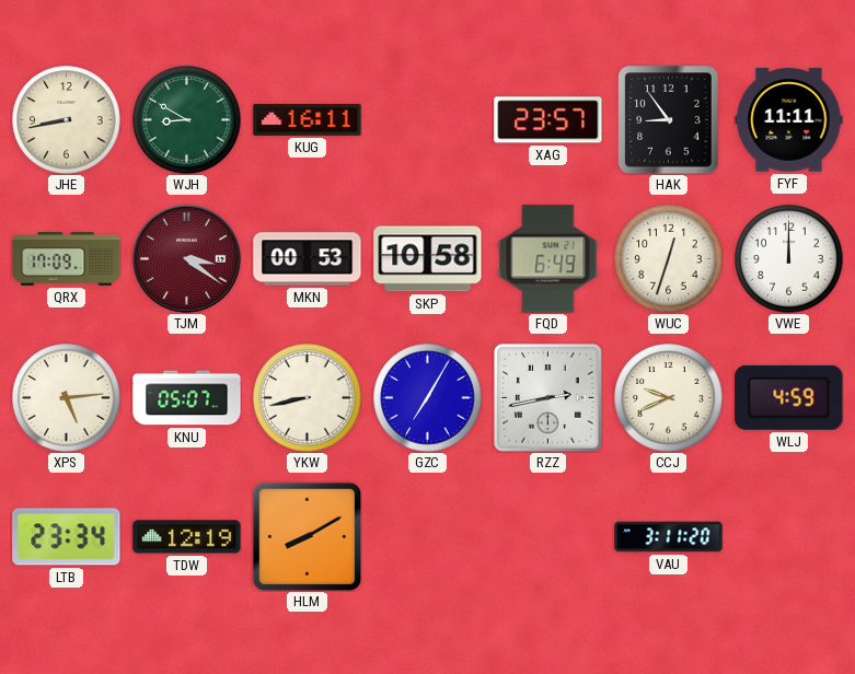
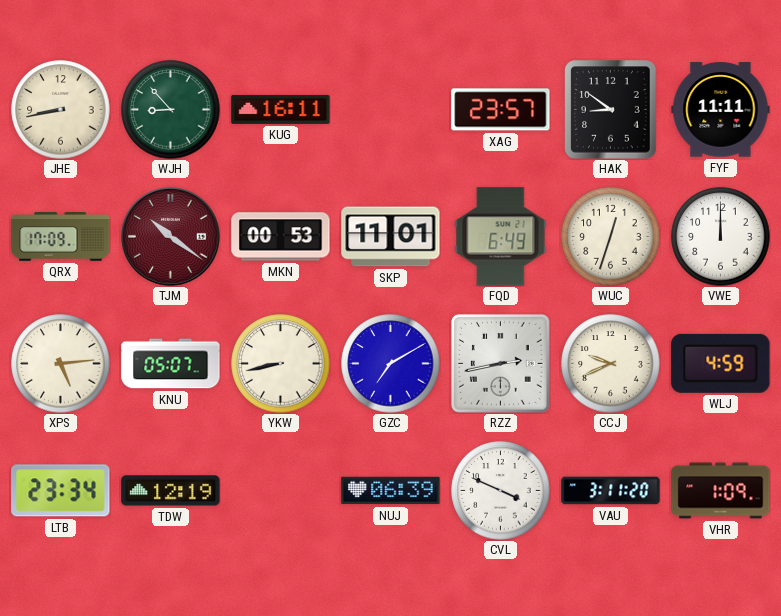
WJH: 8:50 -> 8:53
HAK: 8:54 -> 8:51
TJM: 3:21 -> 10:21
SKP: 10:58 -> 11:01
GZC: 7:05 -> 7:10
HLM: 8:10 -> none
NUJ: none -> 06:39
CVL: none -> 3:49
VHR: none -> 1:09
